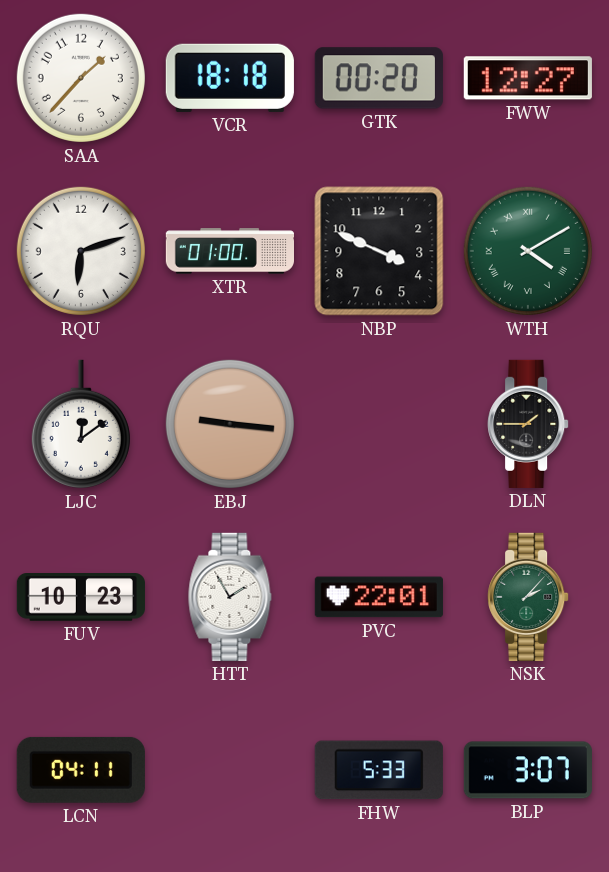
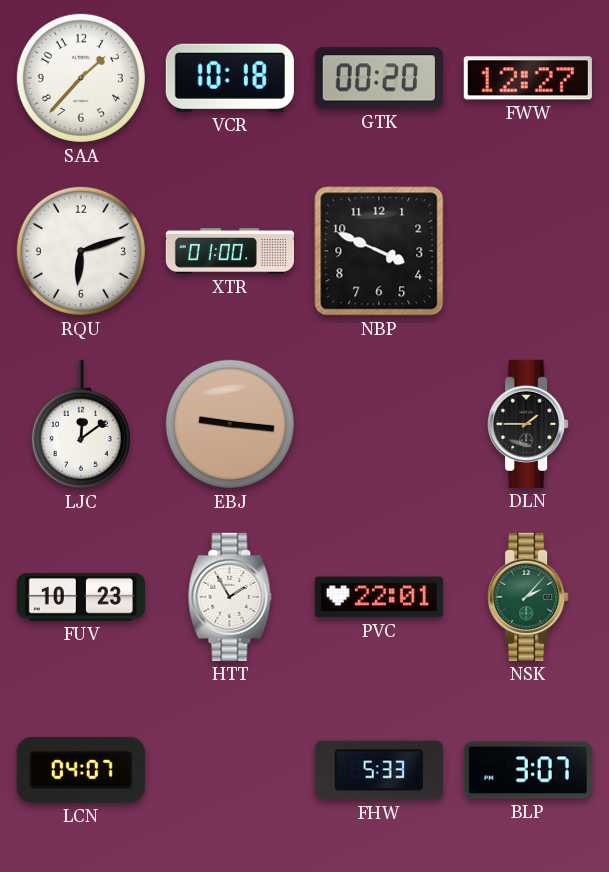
VCR: 18:18 -> 10:18
WTH: 4:10 -> none
LCN: 04:11 -> 04:07
